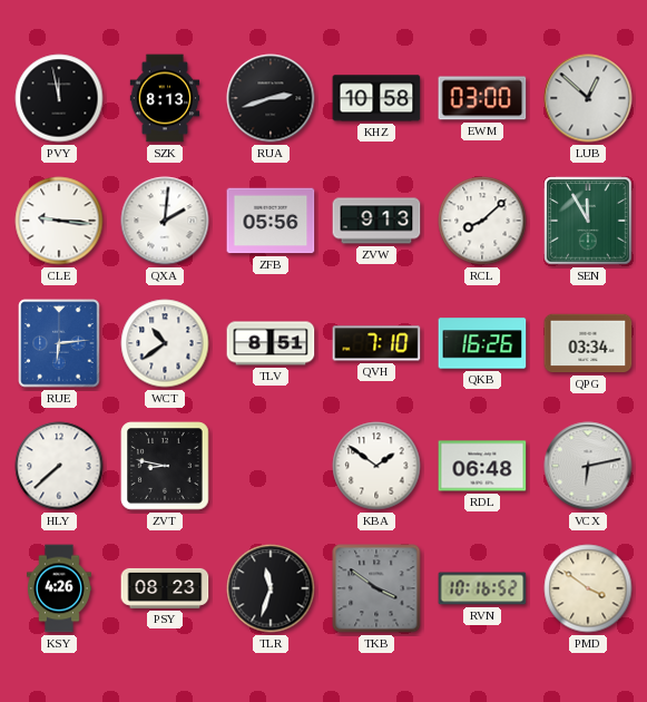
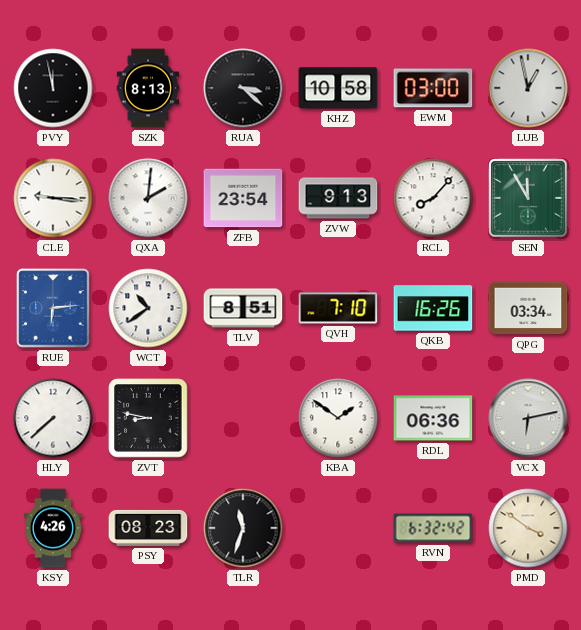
RUA: 2:42 -> 3:22
LUB: 12:52 -> 12:58
ZFB: 05:56 -> 23:54
RCL: 8:08 -> 8:07
RDL: 06:48 -> 06:36
TKB: 3:51 -> none
RVN: 10:16 -> 6:32
